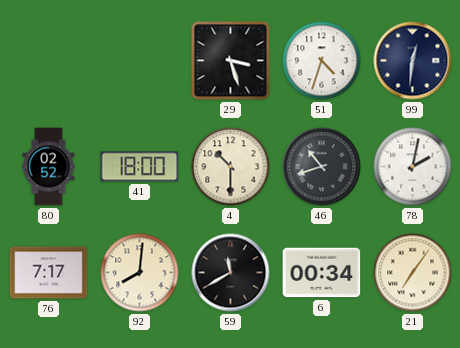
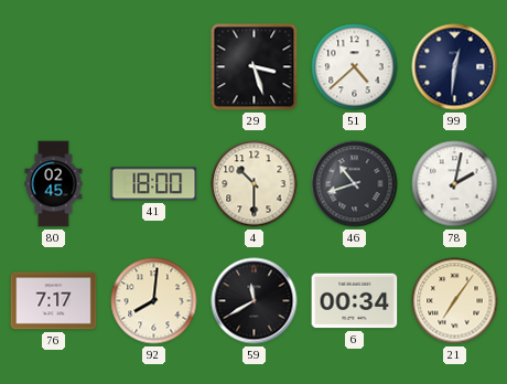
51: 4:33 -> 4:38
80: 02:52 -> 02:45
